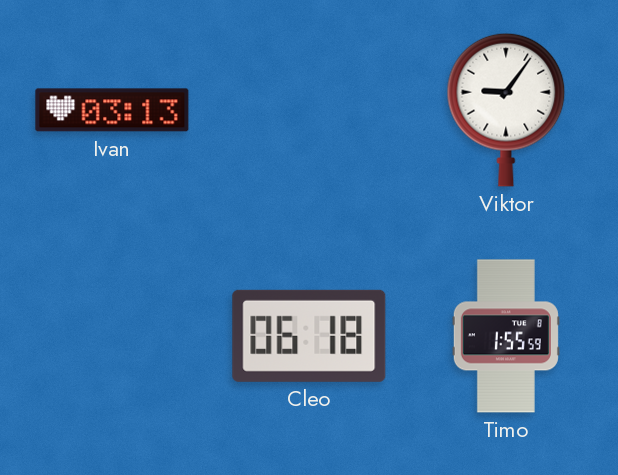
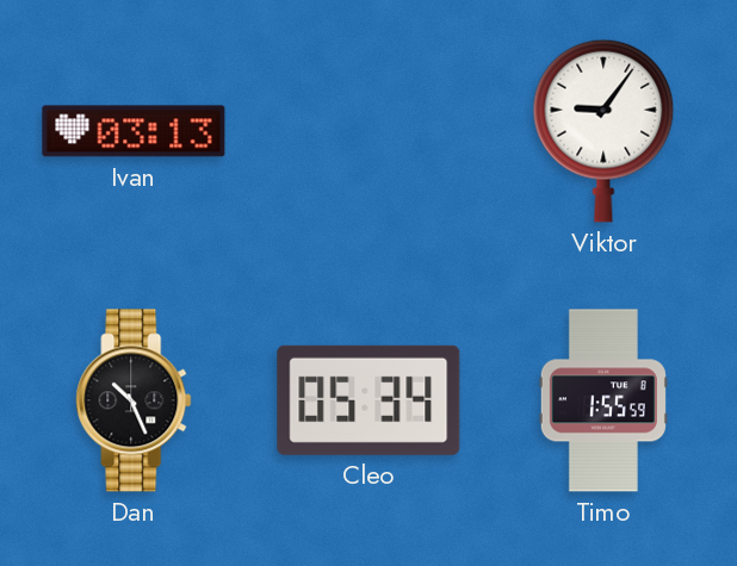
Dan: none -> 10:26
Cleo: 06:18 -> 05:34
